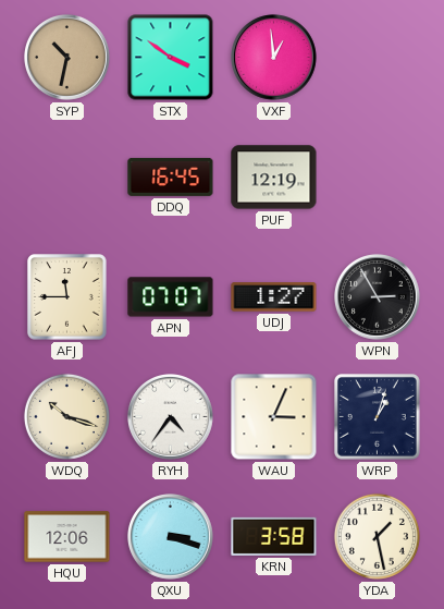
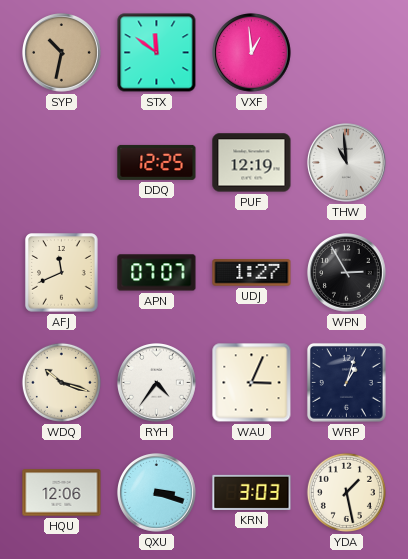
STX: 3:51 -> 11:51
DDQ: 16:45 -> 12:25
THW: none -> 10:59
AFJ: 11:45 -> 11:41
KRN: 3:58 -> 3:03
